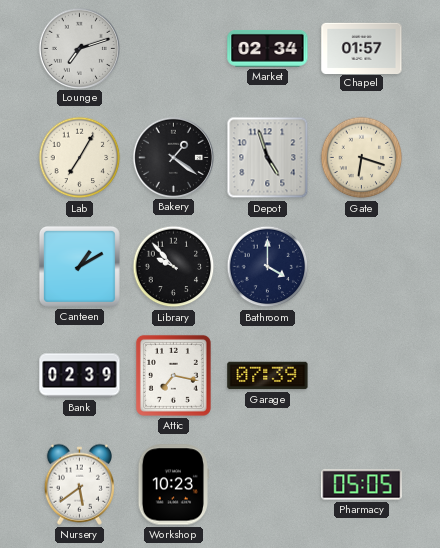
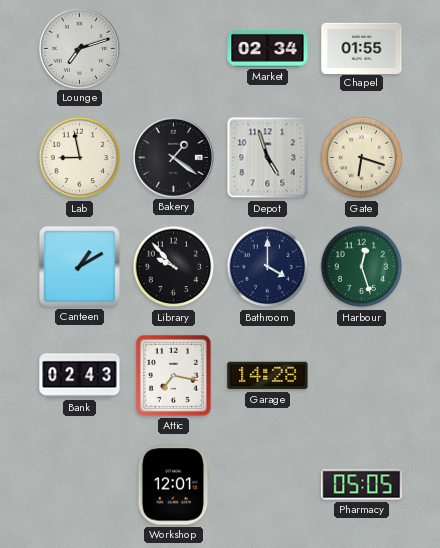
Chapel: 01:57 -> 01:55
Lab: 7:05 -> 8:58
Harbour: none -> 12:27
Bank: 02:39 -> 02:43
Garage: 07:39 -> 14:28
Nursery: 5:39 -> none
Workshop: 10:23 -> 12:01
